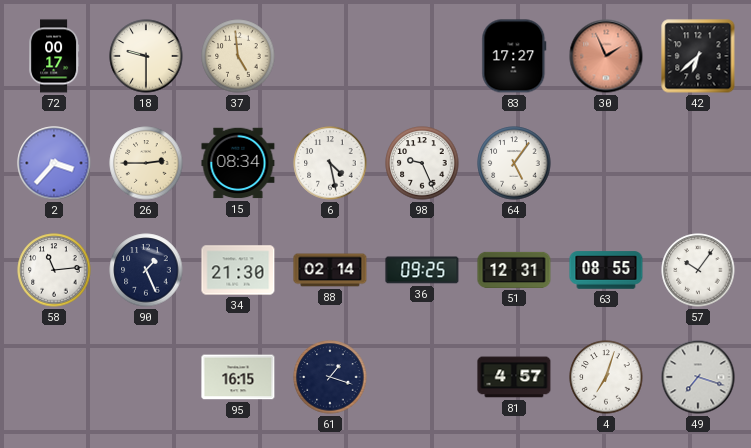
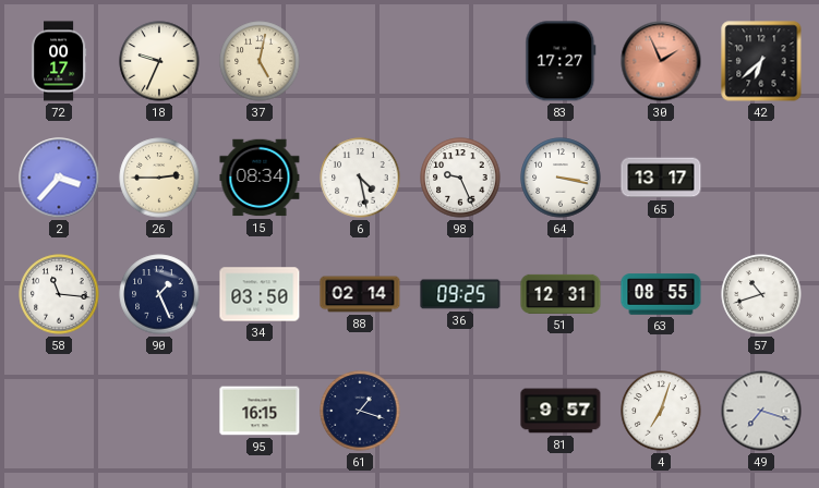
18: 9:30 -> 9:34
37: 4:59 -> 5:02
64: 5:06 -> 3:17
65: none -> 13:17
58: 11:14 -> 11:16
34: 21:30 -> 03:50
57: 10:06 -> 10:42
81: 4:57 -> 9:57
